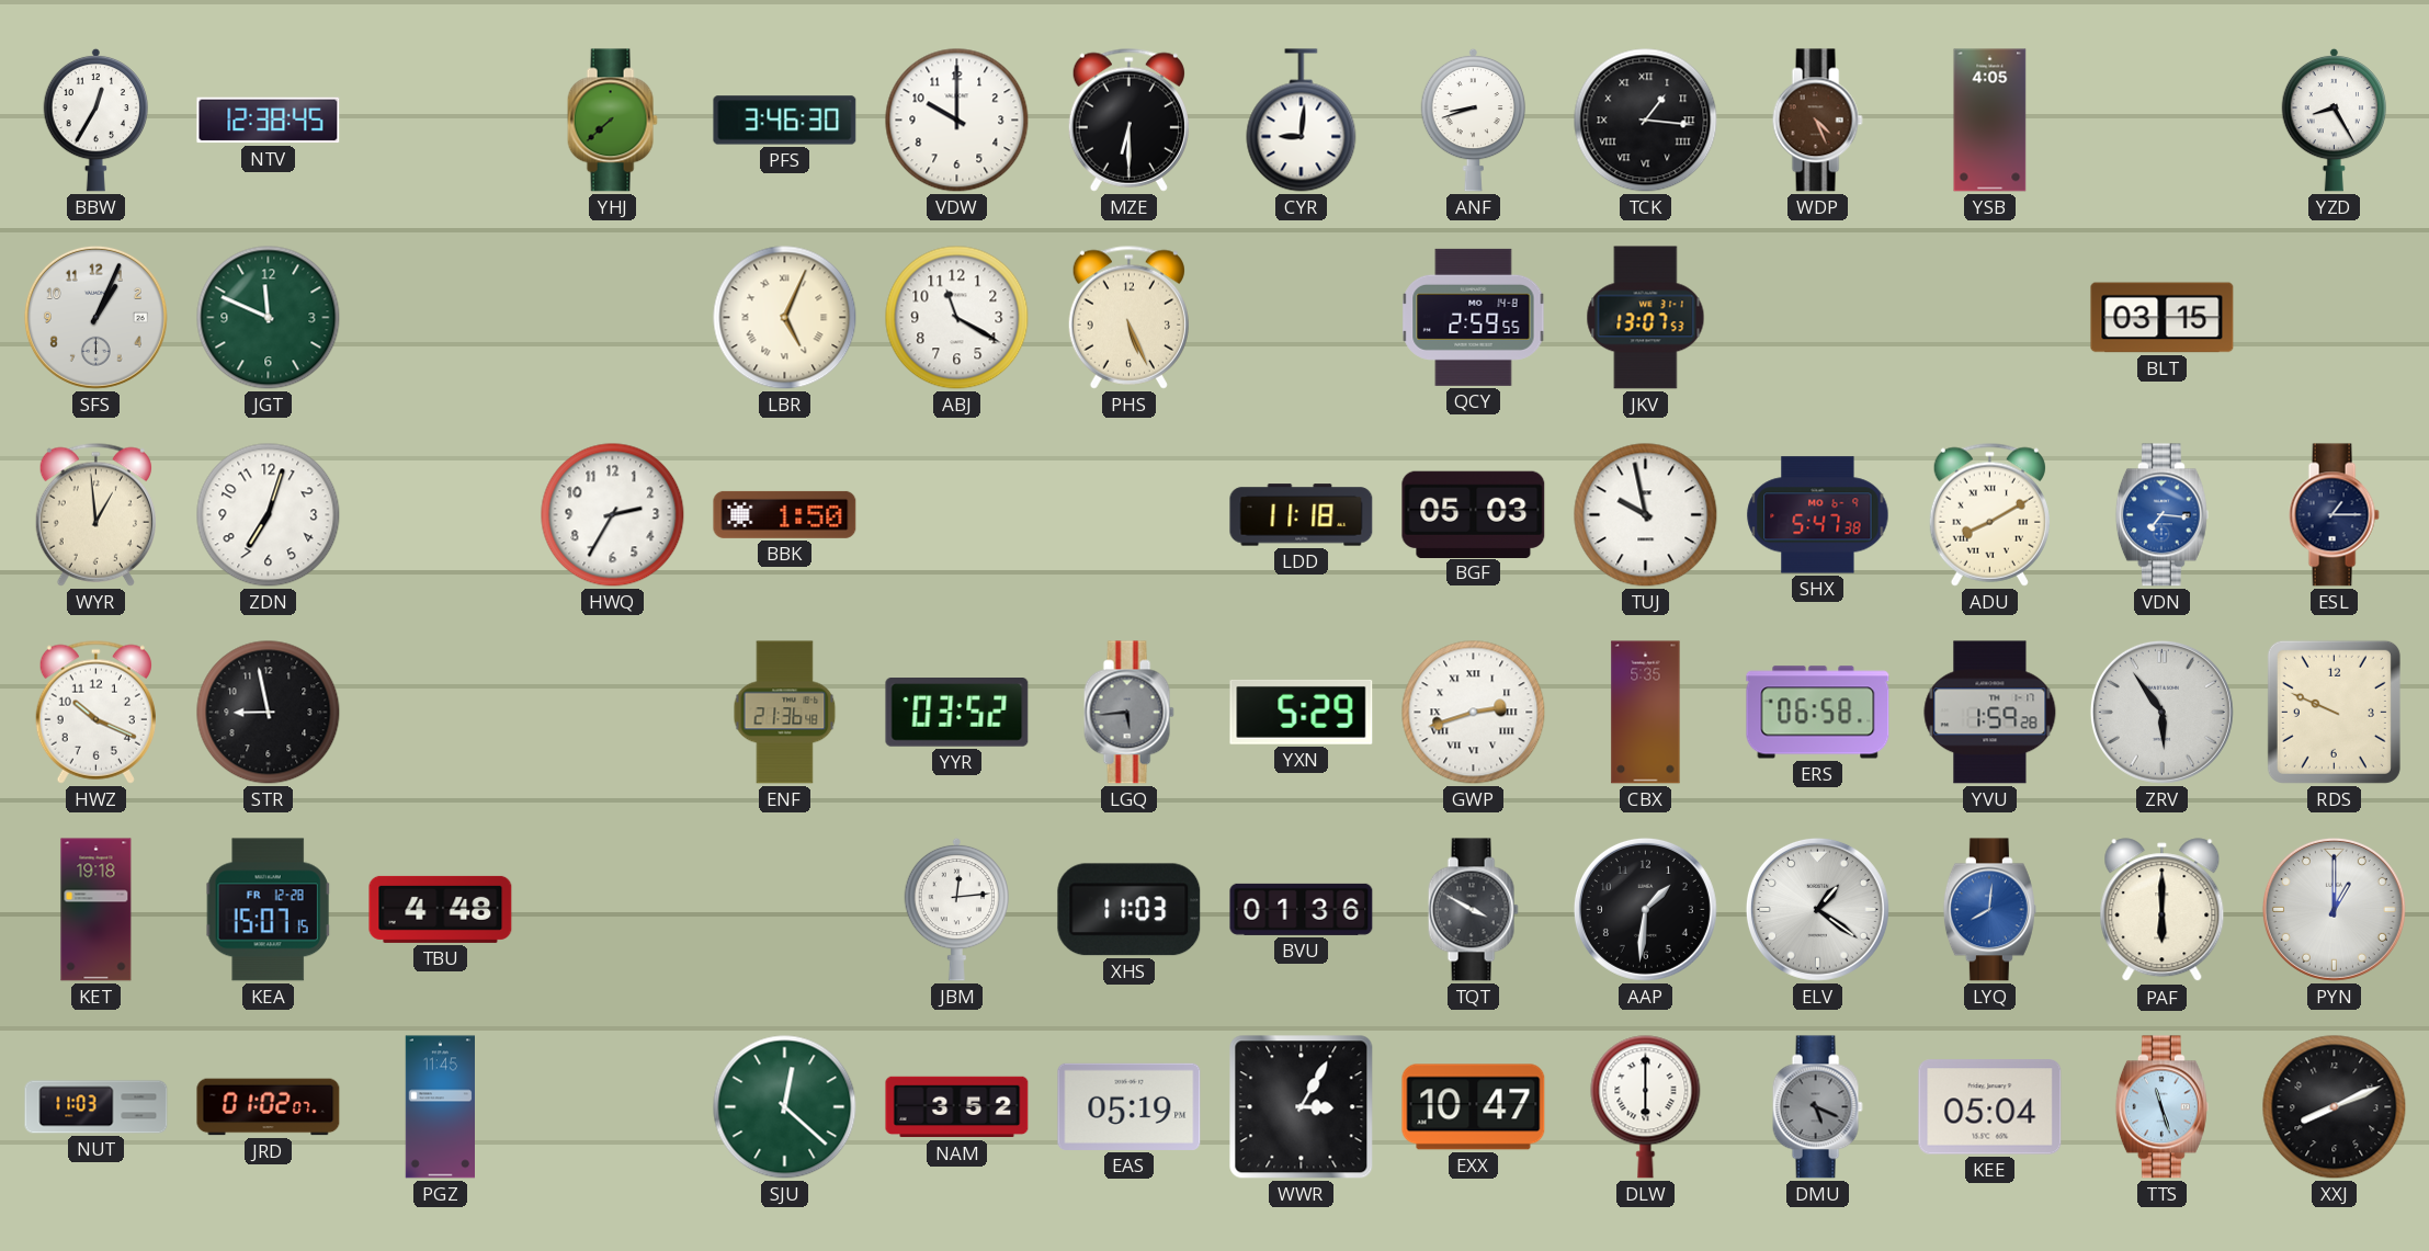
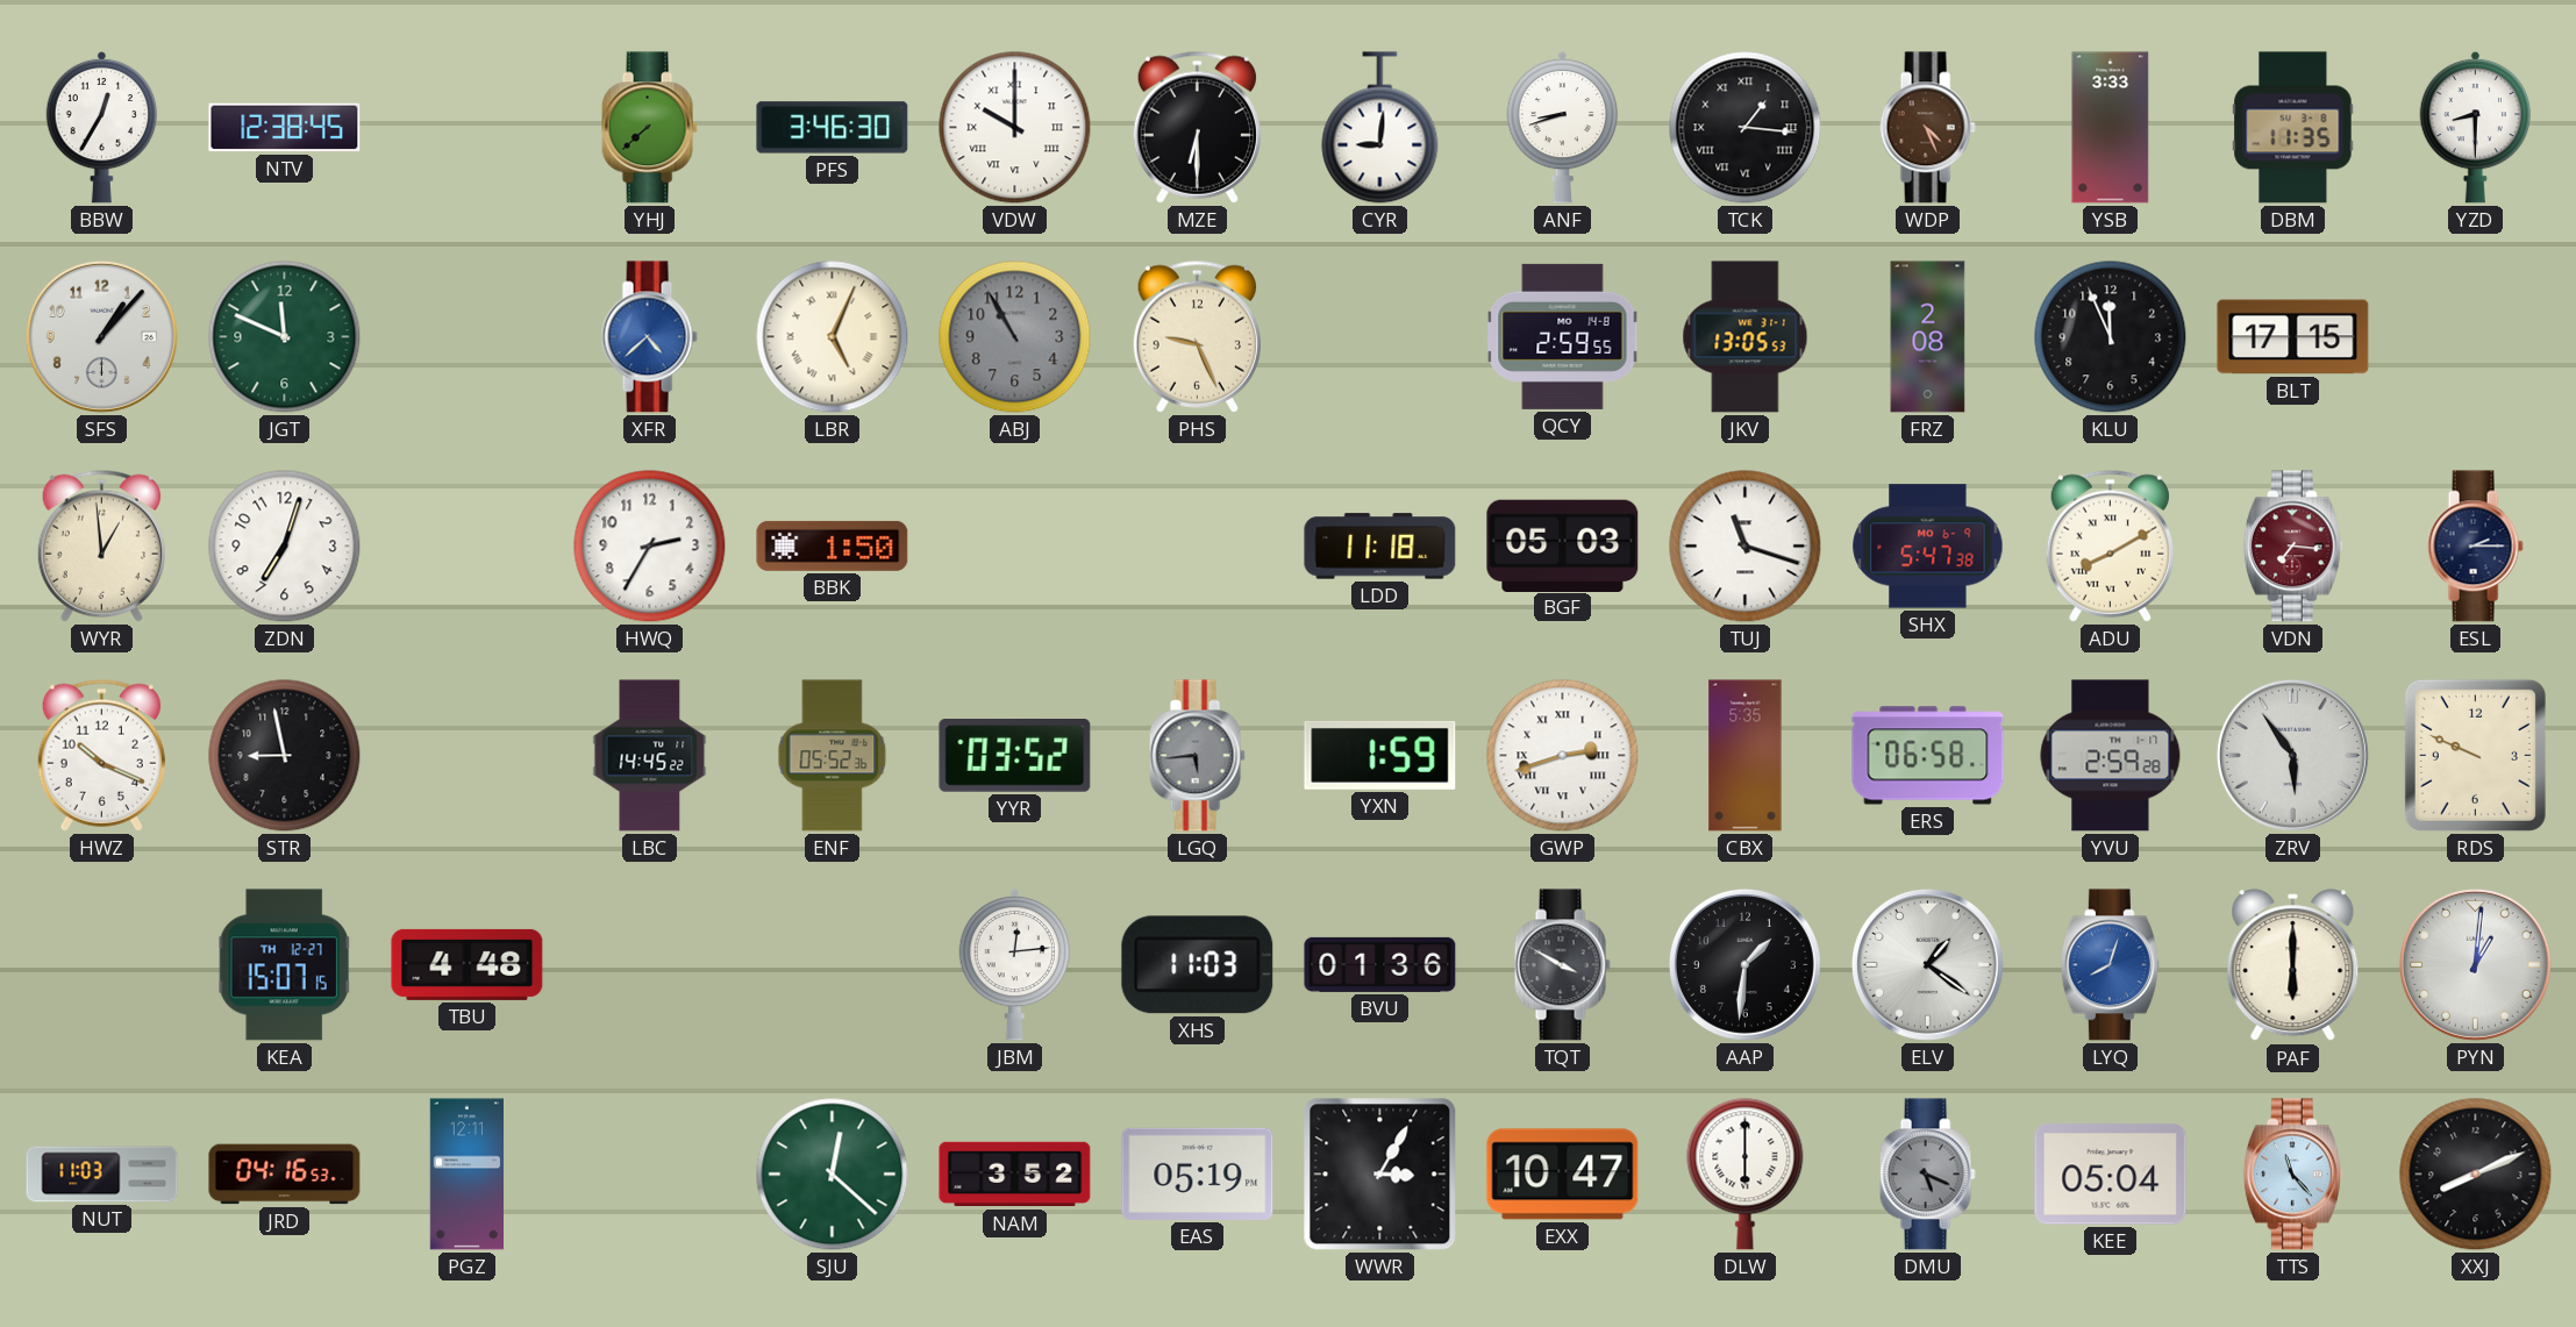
VDW numerals: Arabic -> Roman
YSB: 4:05 -> 3:33
DBM: none -> 11:35
YZD: 8:25 -> 8:30
SFS: 1:04 -> 1:07
XFR: none -> 4:38
ABJ: 11:20 -> 10:55
ABJ dial: white -> grey
PHS: 5:26 -> 9:26
JKV: 13:07 -> 13:05
FRZ: none -> 2:08
KLU: none -> 11:56
BLT: 03:15 -> 17:15
TUJ: 9:58 -> 11:18
VDN dial: blue -> burgundy
ESL: 1:15 -> 2:15
LBC: none -> 14:45
ENF: 21:36 -> 05:52
YXN: 5:29 -> 1:59
YVU: 1:59 -> 2:59
KET: 19:18 -> none
KEA date: FR 12-28 -> TH 12-27
LYQ: 8:01 -> 8:03
PYN: 1:00 -> 1:01
JRD: 01:02 -> 04:16
PGZ: 11:45 -> 12:11
TTS: 11:27 -> 11:23
